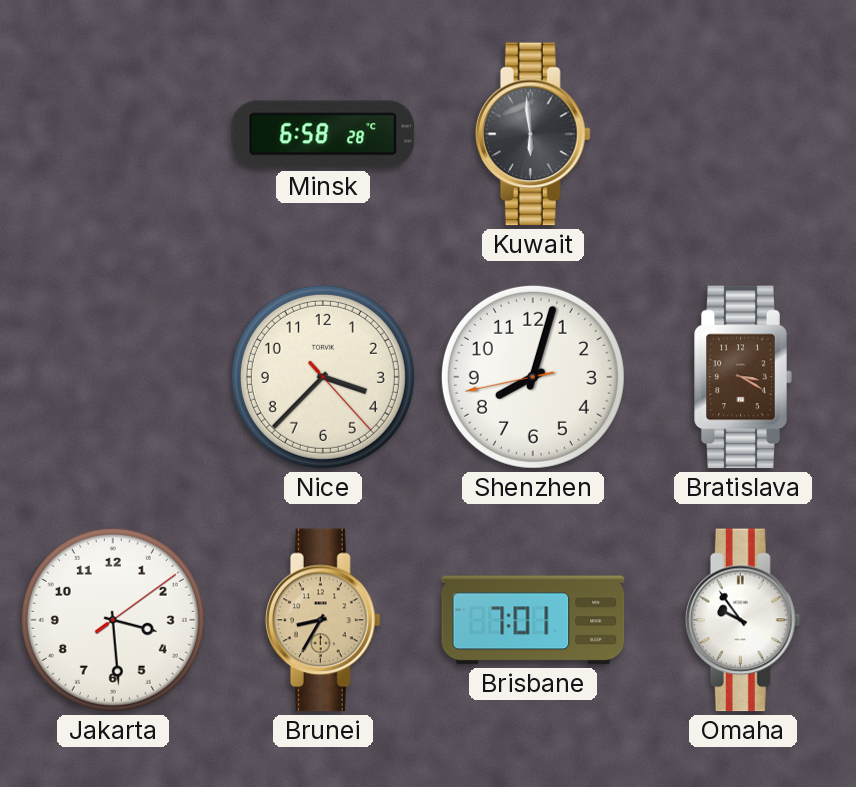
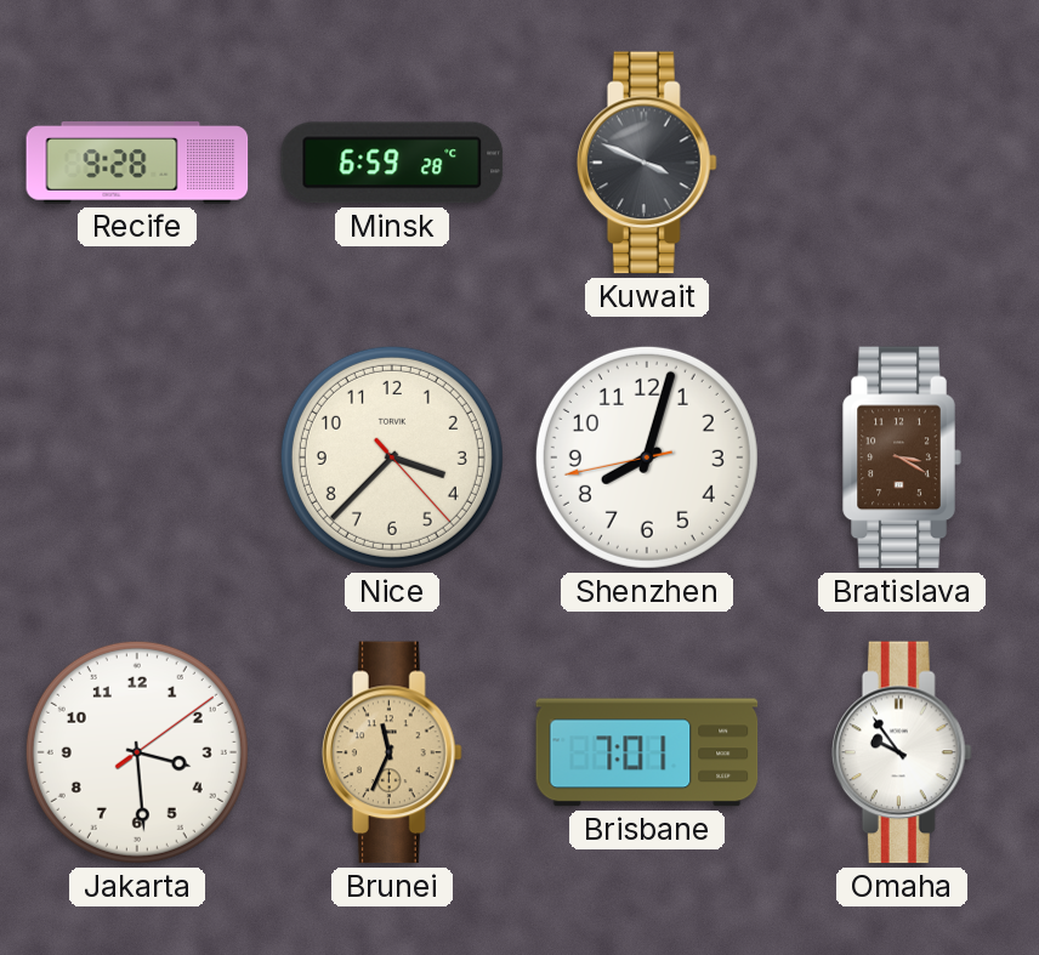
Recife: none -> 9:28
Minsk: 6:58 -> 6:59
Kuwait: 5:59 -> 3:49
Brunei: 8:35 -> 11:34
